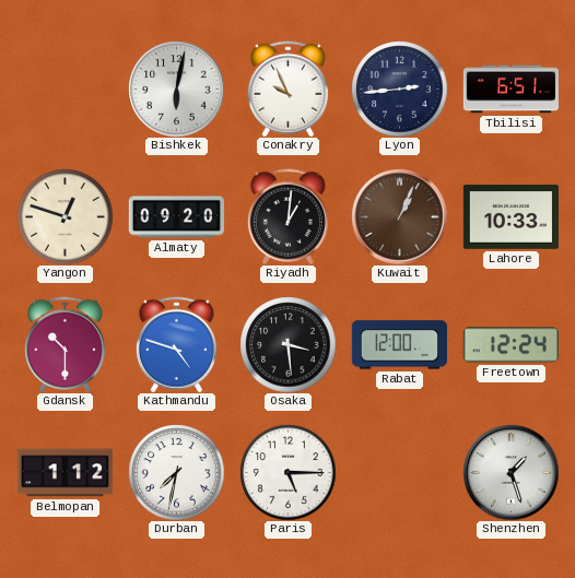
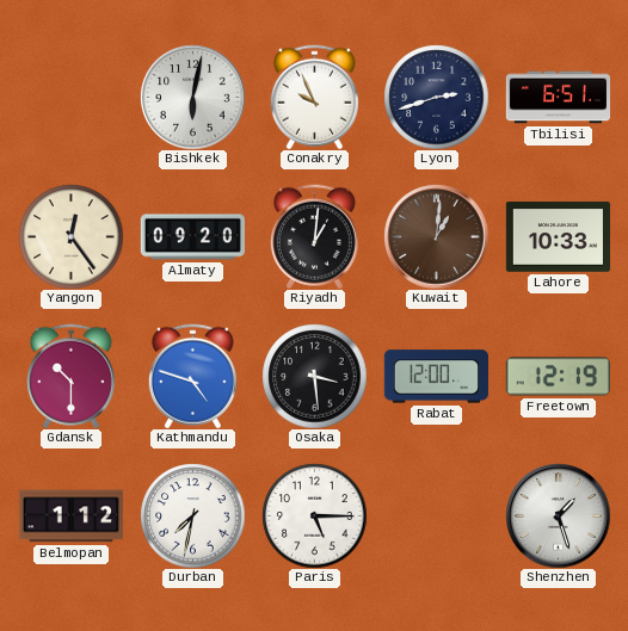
Lyon: 2:44 -> 2:42
Yangon: 12:48 -> 12:24
Kuwait: 1:04 -> 1:01
Freetown: 12:24 -> 12:19
